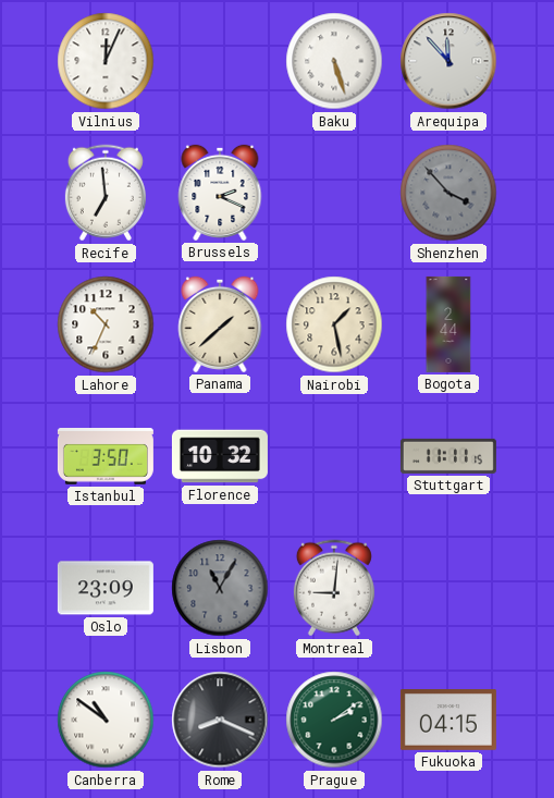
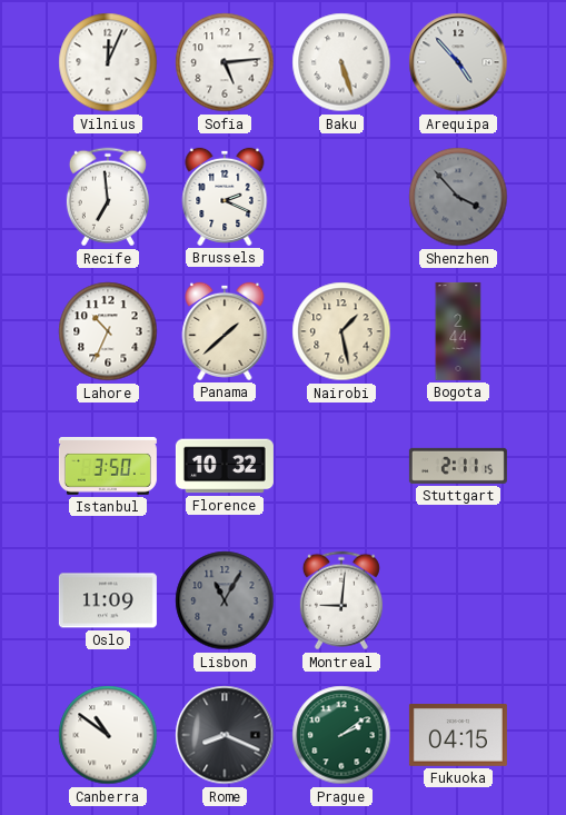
Sofia: none -> 5:14
Arequipa: 11:53 -> 4:53
Stuttgart: 11:11 -> 2:11
Oslo: 23:09 -> 11:09
